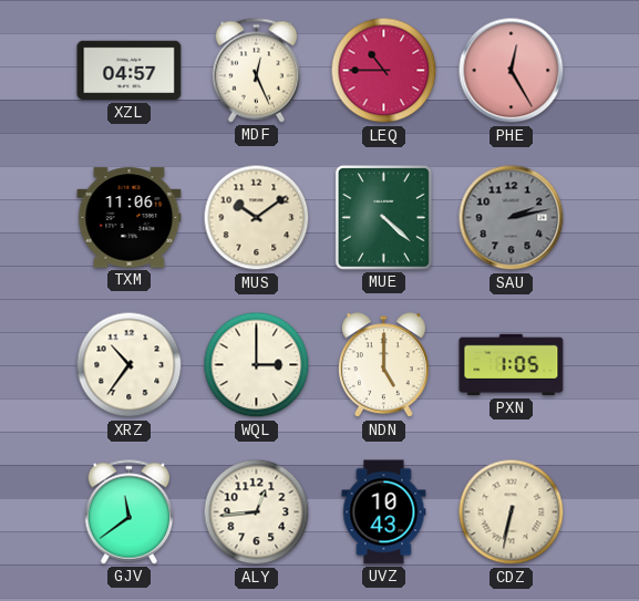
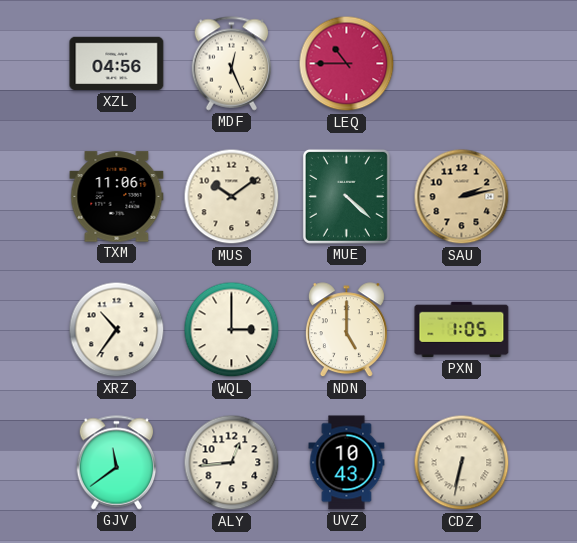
XZL: 04:57 -> 04:56
PHE: 12:25 -> none
SAU dial: grey -> champagne
